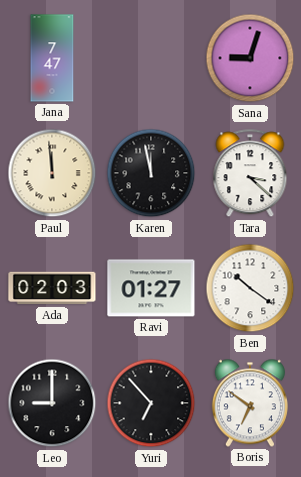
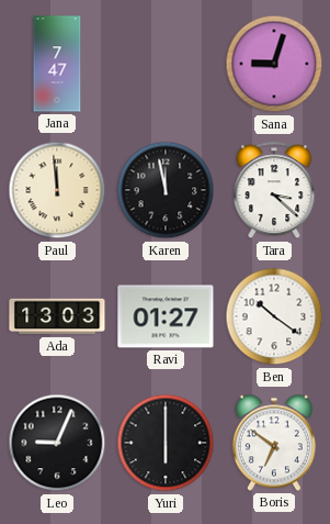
Ada: 02:03 -> 13:03
Leo: 9:00 -> 9:04
Yuri: 6:53 -> 6:00
